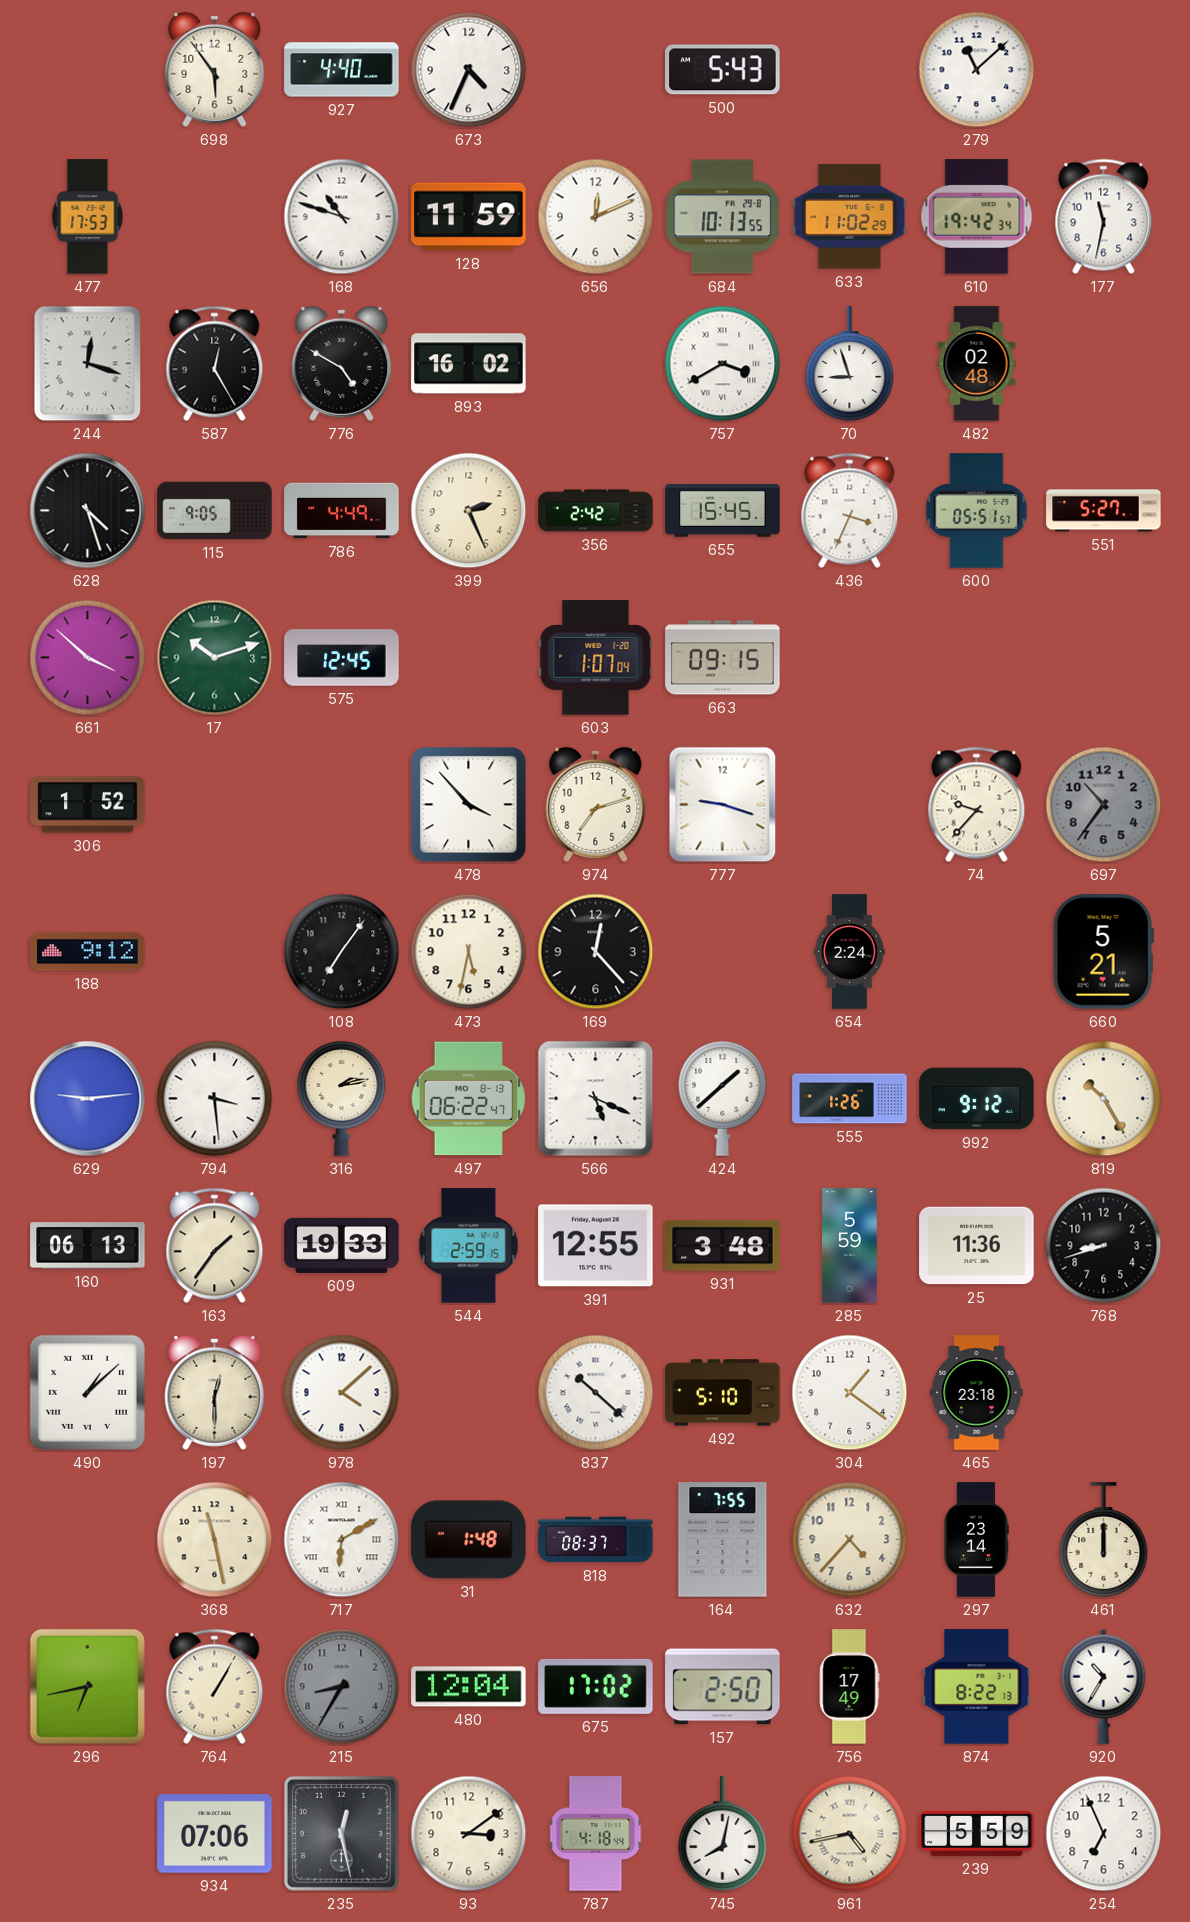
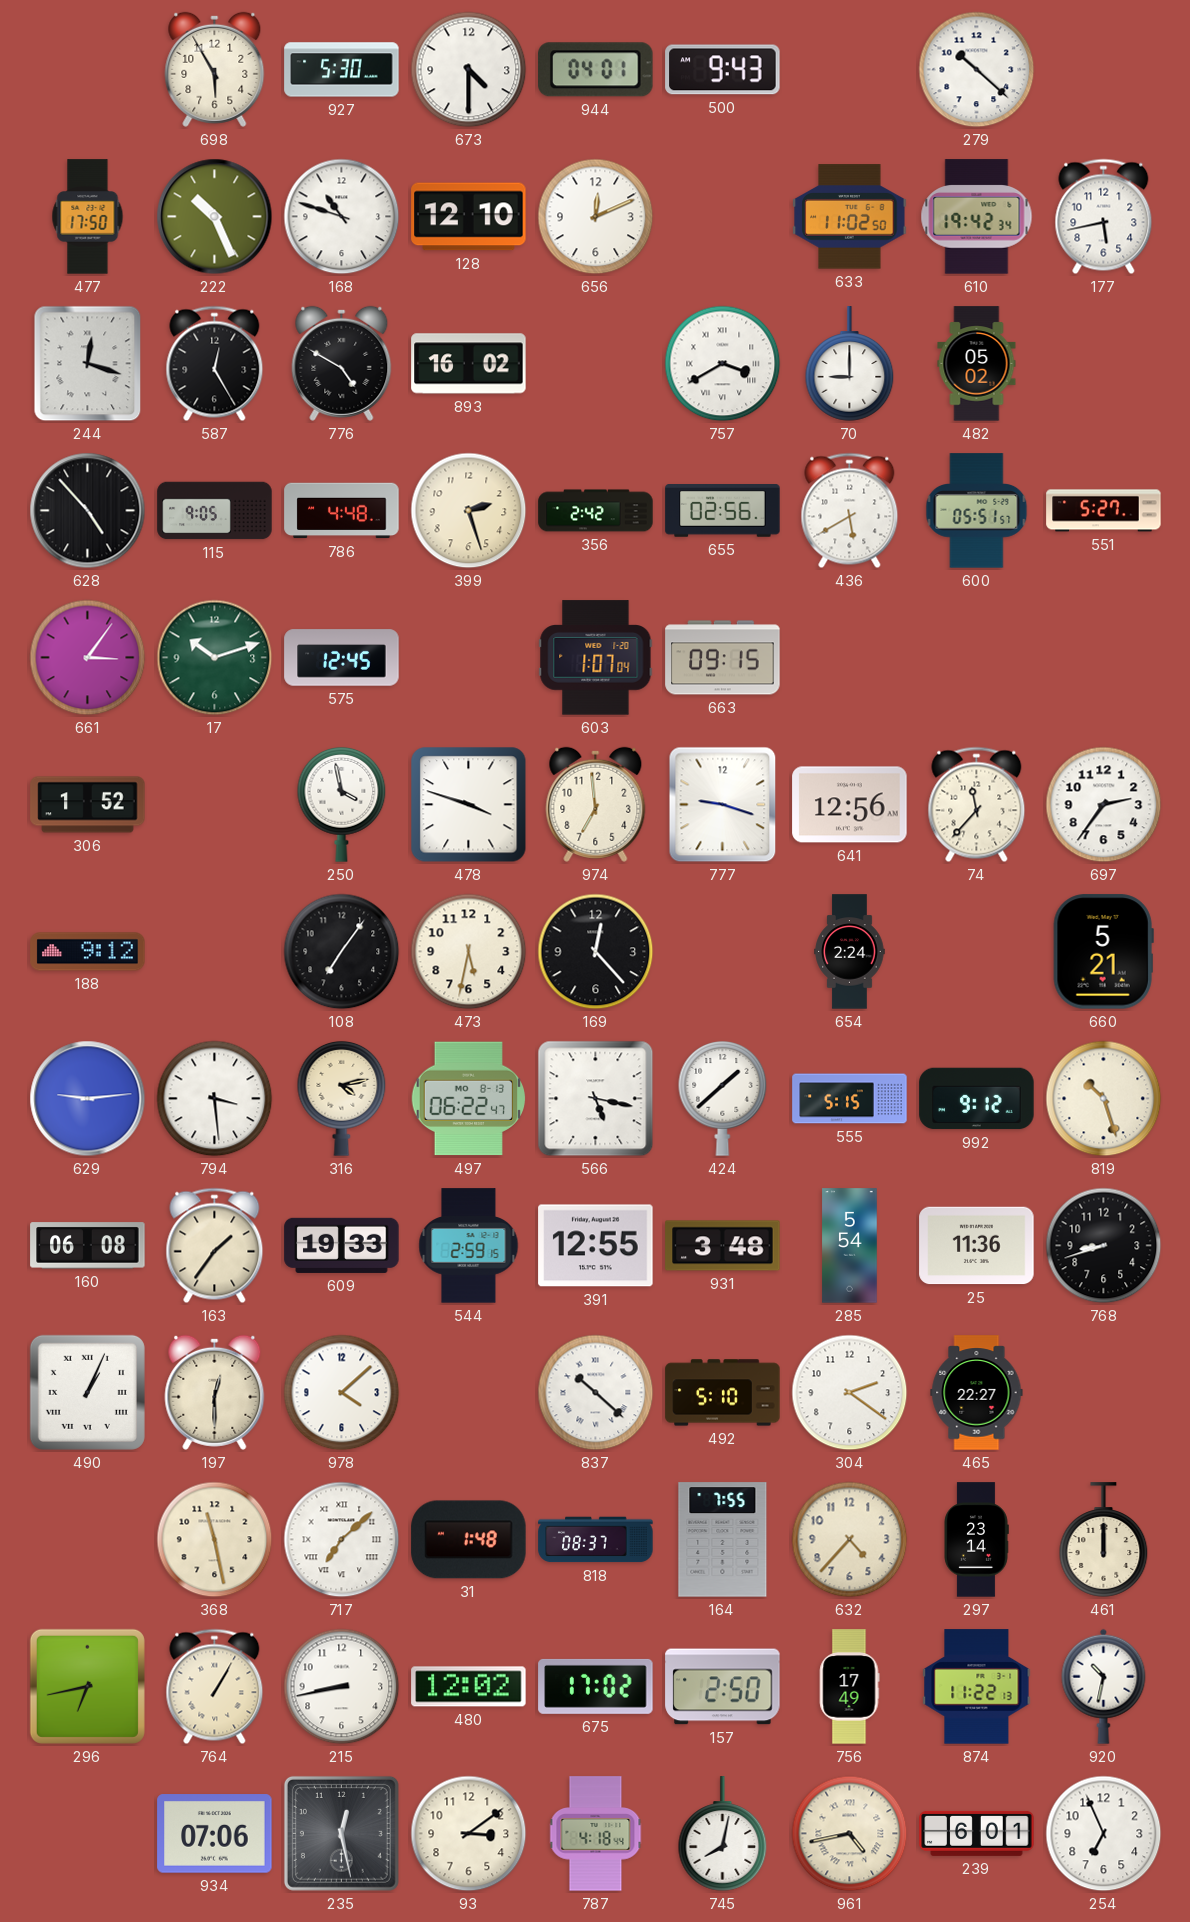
698: 5:54 -> 5:55
927: 4:40 -> 5:30
673: 4:34 -> 4:30
944: none -> 04:01
500: 5:43 -> 9:43
279: 11:08 -> 10:22
477: 17:53 -> 17:50
222: none -> 10:26
128: 11:59 -> 12:10
684: 10:13 -> none
633: 11:02:29 -> 11:02:50
177: 11:32 -> 5:43
70: 8:57 -> 9:00
482: 02:48 -> 05:02
628: 4:27 -> 4:53
786: 4:49 -> 4:48
399: 2:26 -> 2:27
655: 15:45 -> 02:56
436: 3:34 -> 5:40
661: 3:52 -> 3:06
250: none -> 3:58
478: 3:53 -> 3:48
974: 7:12 -> 6:59
641: none -> 12:56
74: 9:37 -> 11:37
697: 10:36 -> 2:36
697 dial: grey -> white
316: 2:13 -> 4:13
566: 5:19 -> 5:17
555: 1:26 -> 5:15
819: 10:25 -> 10:27
160: 06:13 -> 06:08
285: 5:59 -> 5:54
490: 1:08 -> 1:04
304: 1:21 -> 2:21
465: 23:18 -> 22:27
717: 6:10 -> 7:08
215: 8:35 -> 8:43
215 dial: grey -> white
480: 12:04 -> 12:02
874: 8:22 -> 11:22
920: 10:35 -> 10:32
239: 5:59 -> 6:01
